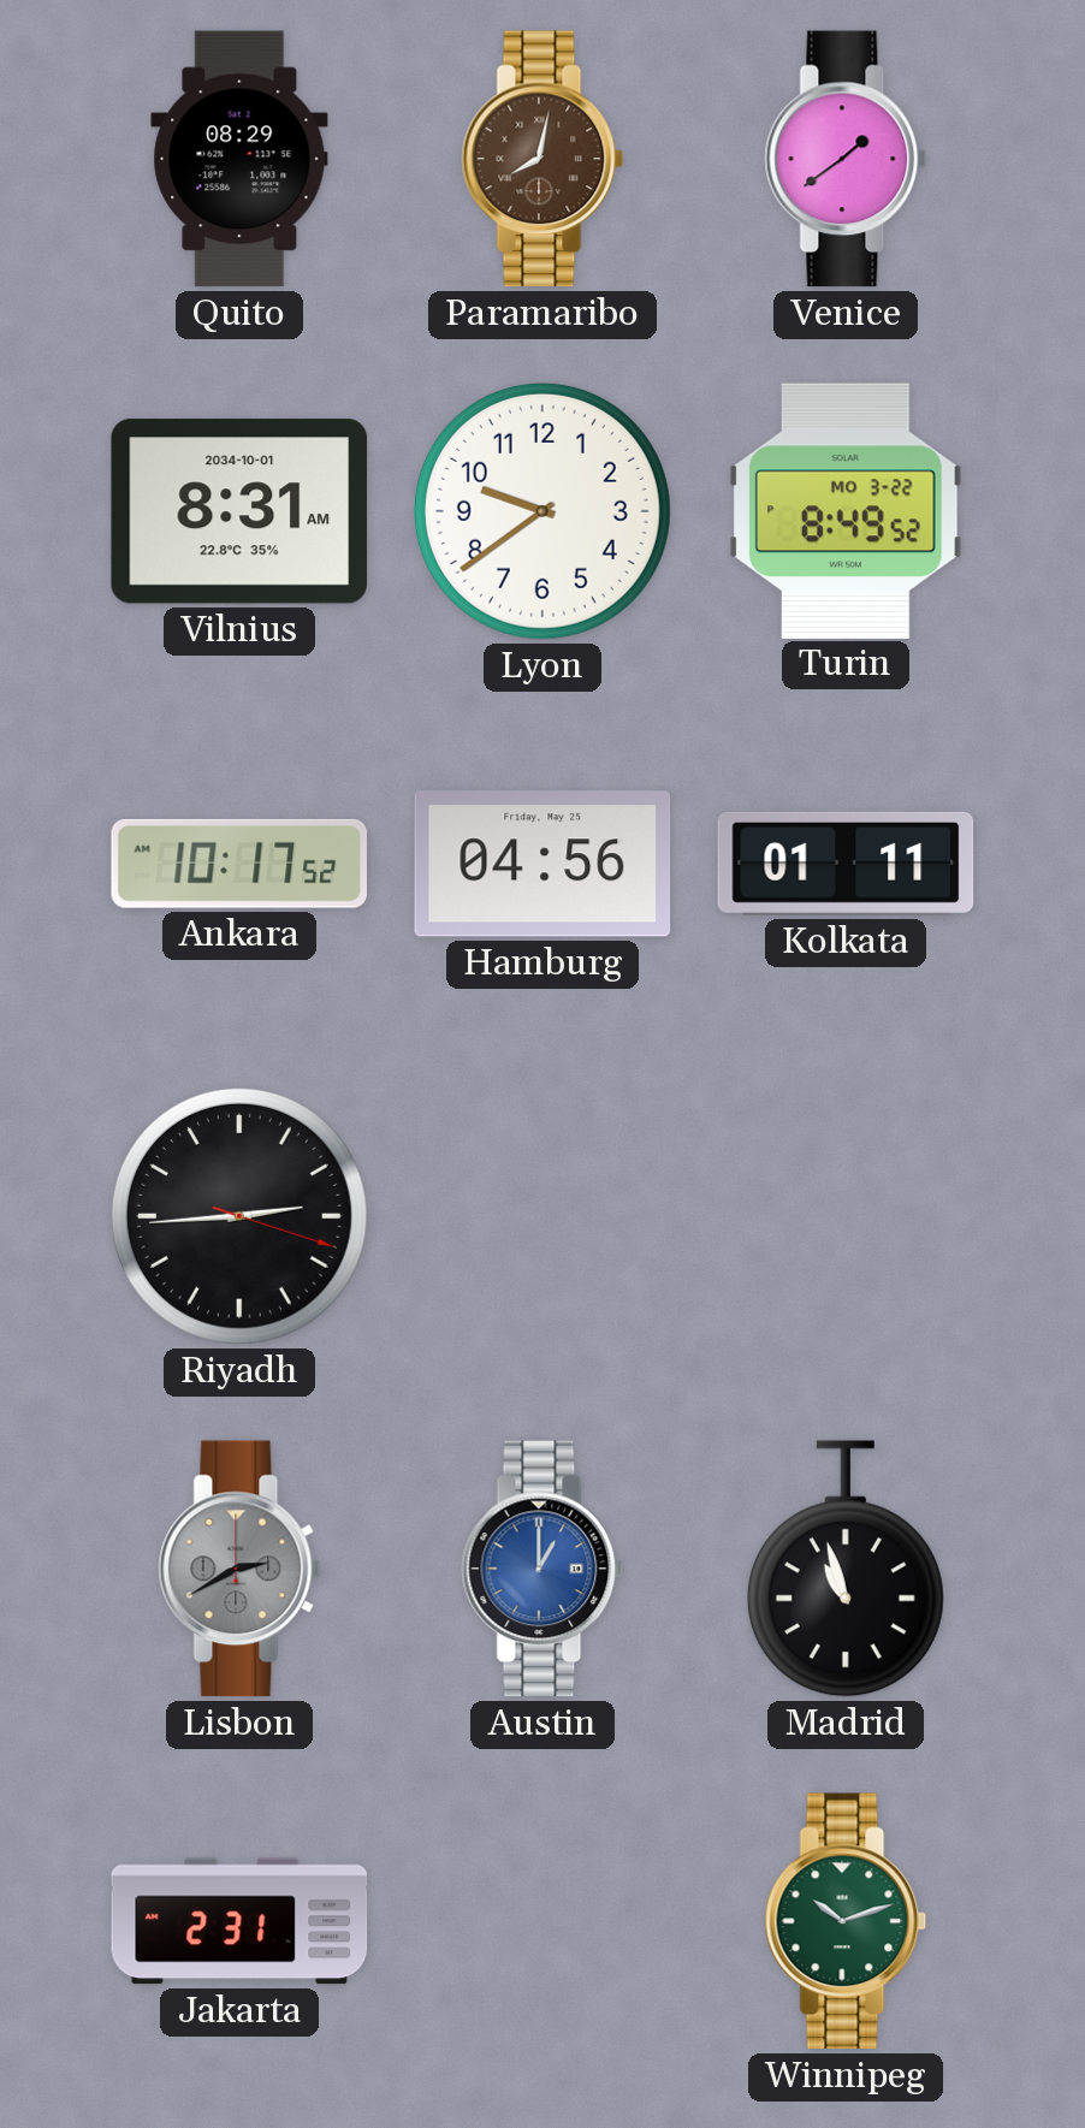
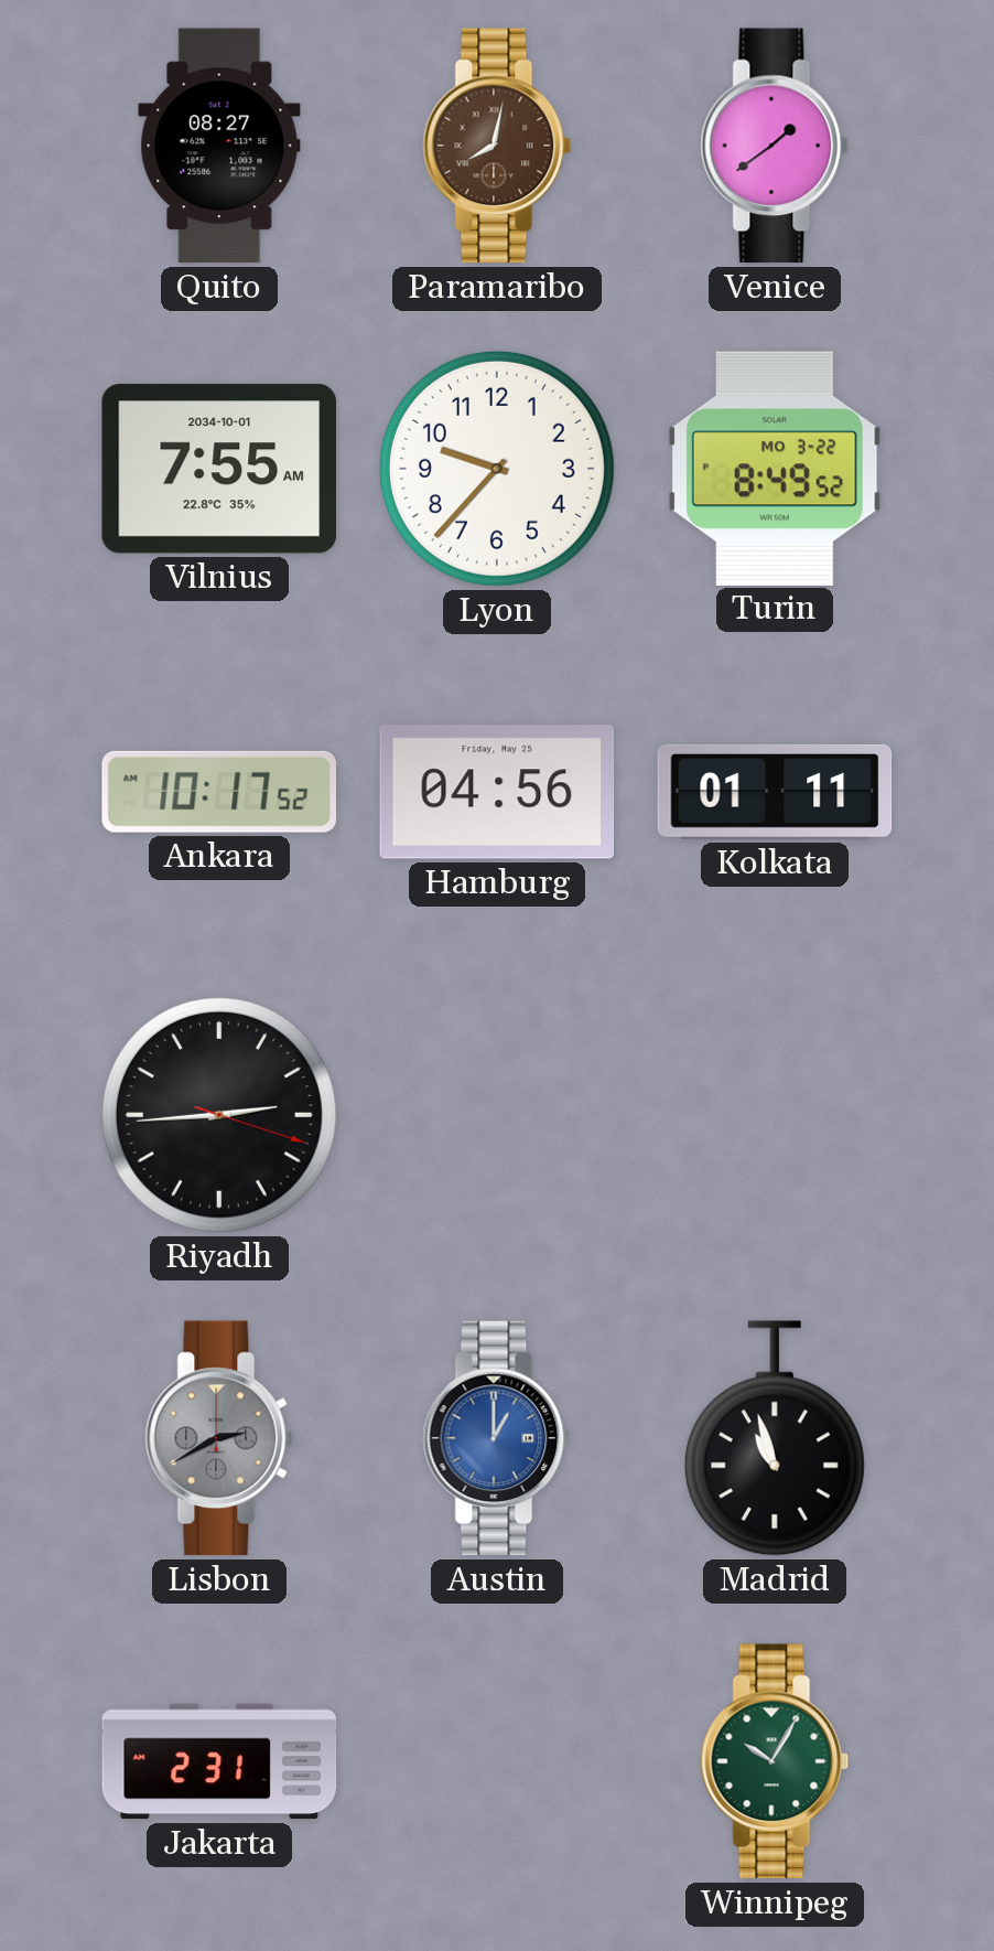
Quito: 08:29 -> 08:27
Vilnius: 8:31 -> 7:55
Lyon: 9:39 -> 9:37
Winnipeg: 10:12 -> 10:05
